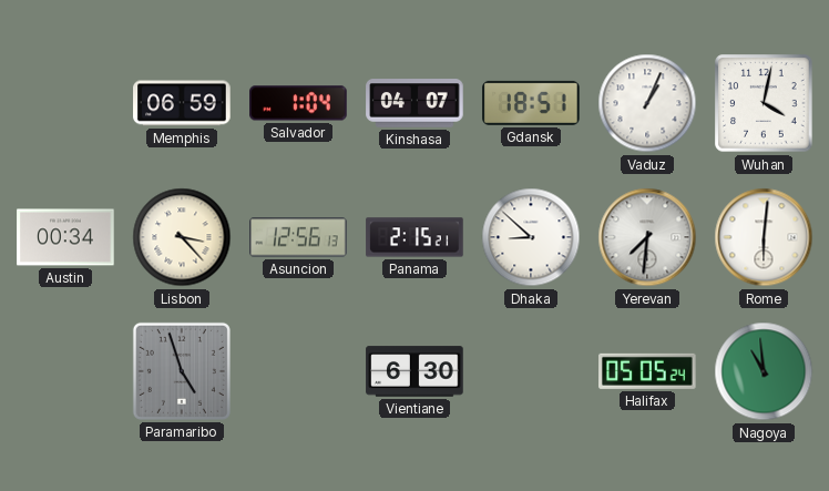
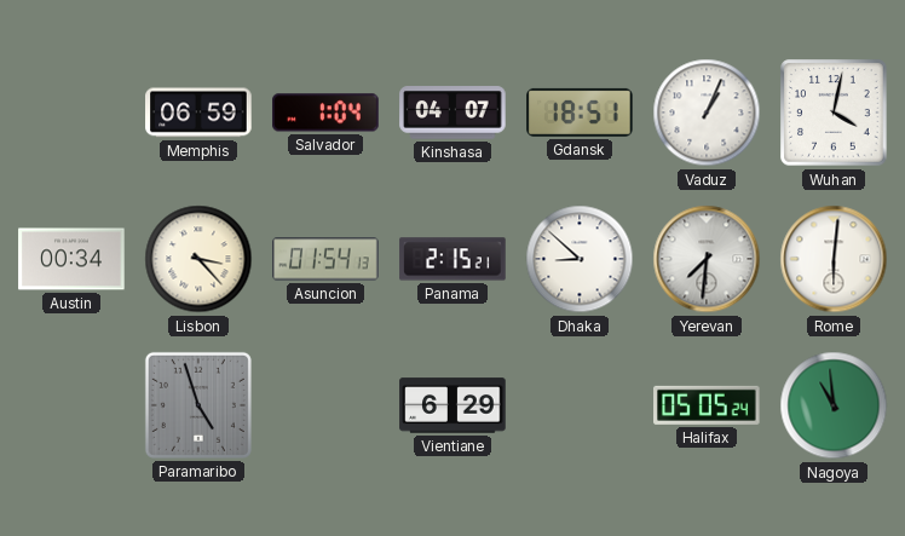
Asuncion: 12:56 -> 01:54
Vientiane: 6:30 -> 6:29
